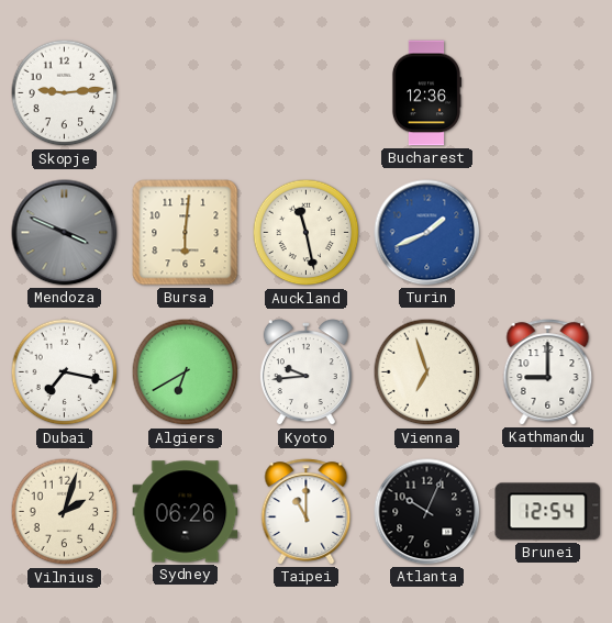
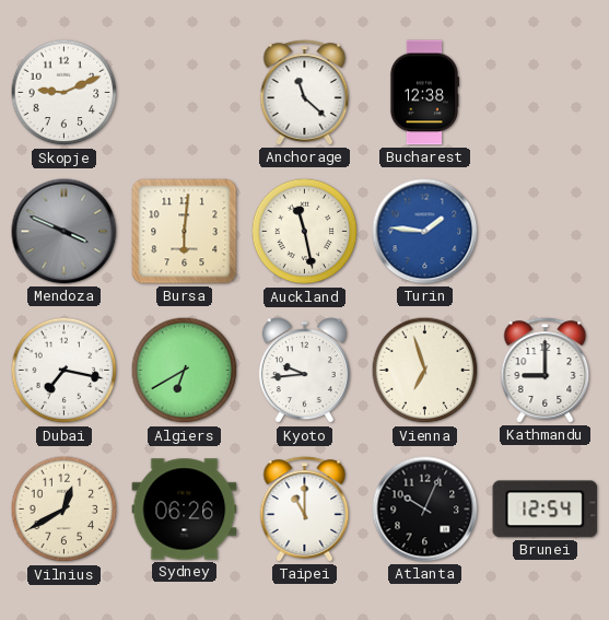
Skopje: 9:14 -> 9:11
Anchorage: none -> 11:22
Bucharest: 12:36 -> 12:38
Turin: 1:41 -> 1:46
Vilnius: 2:03 -> 12:40
